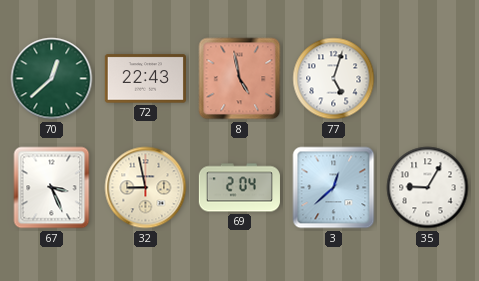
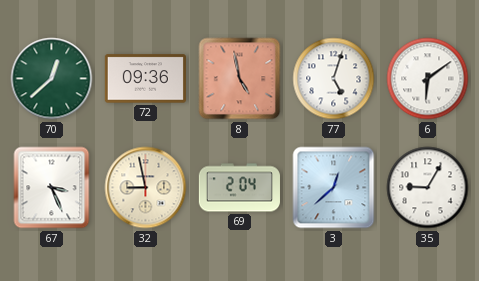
72: 22:43 -> 09:36
6: none -> 6:09
